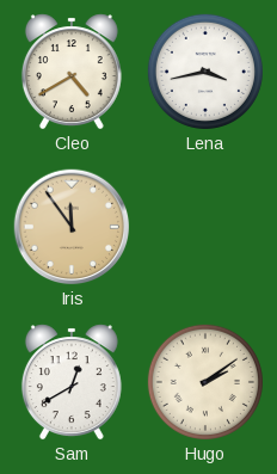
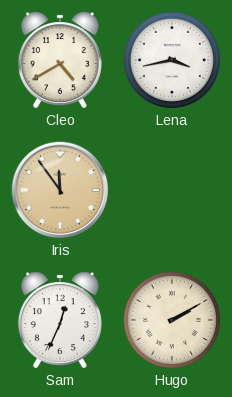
Sam: 12:40 -> 12:34
Hugo: 2:09 -> 2:10
